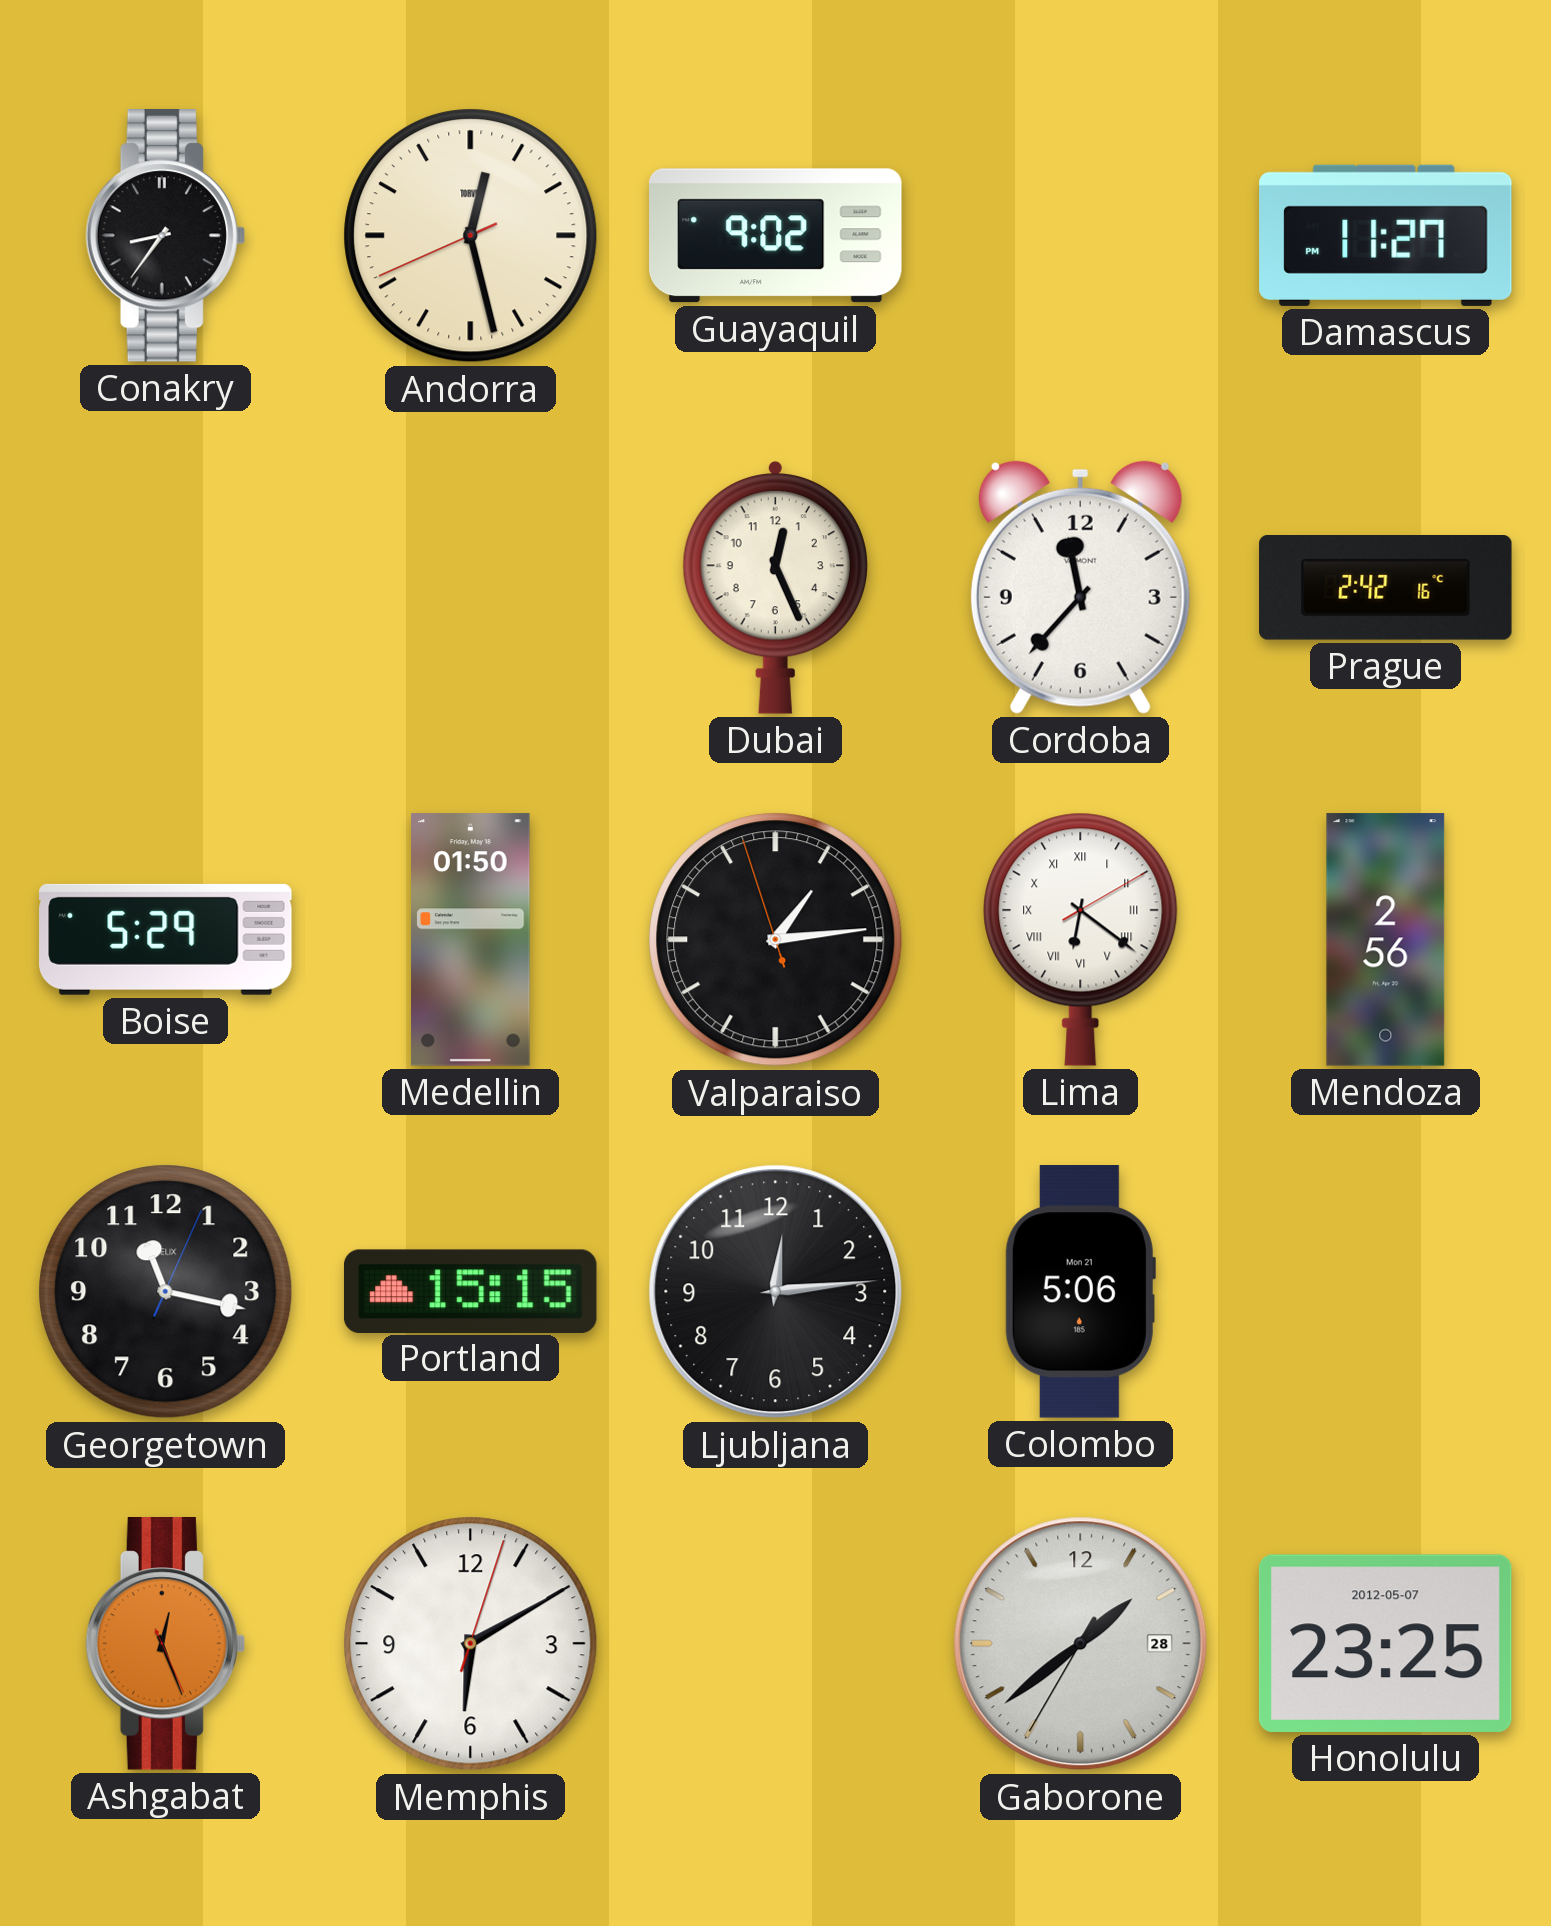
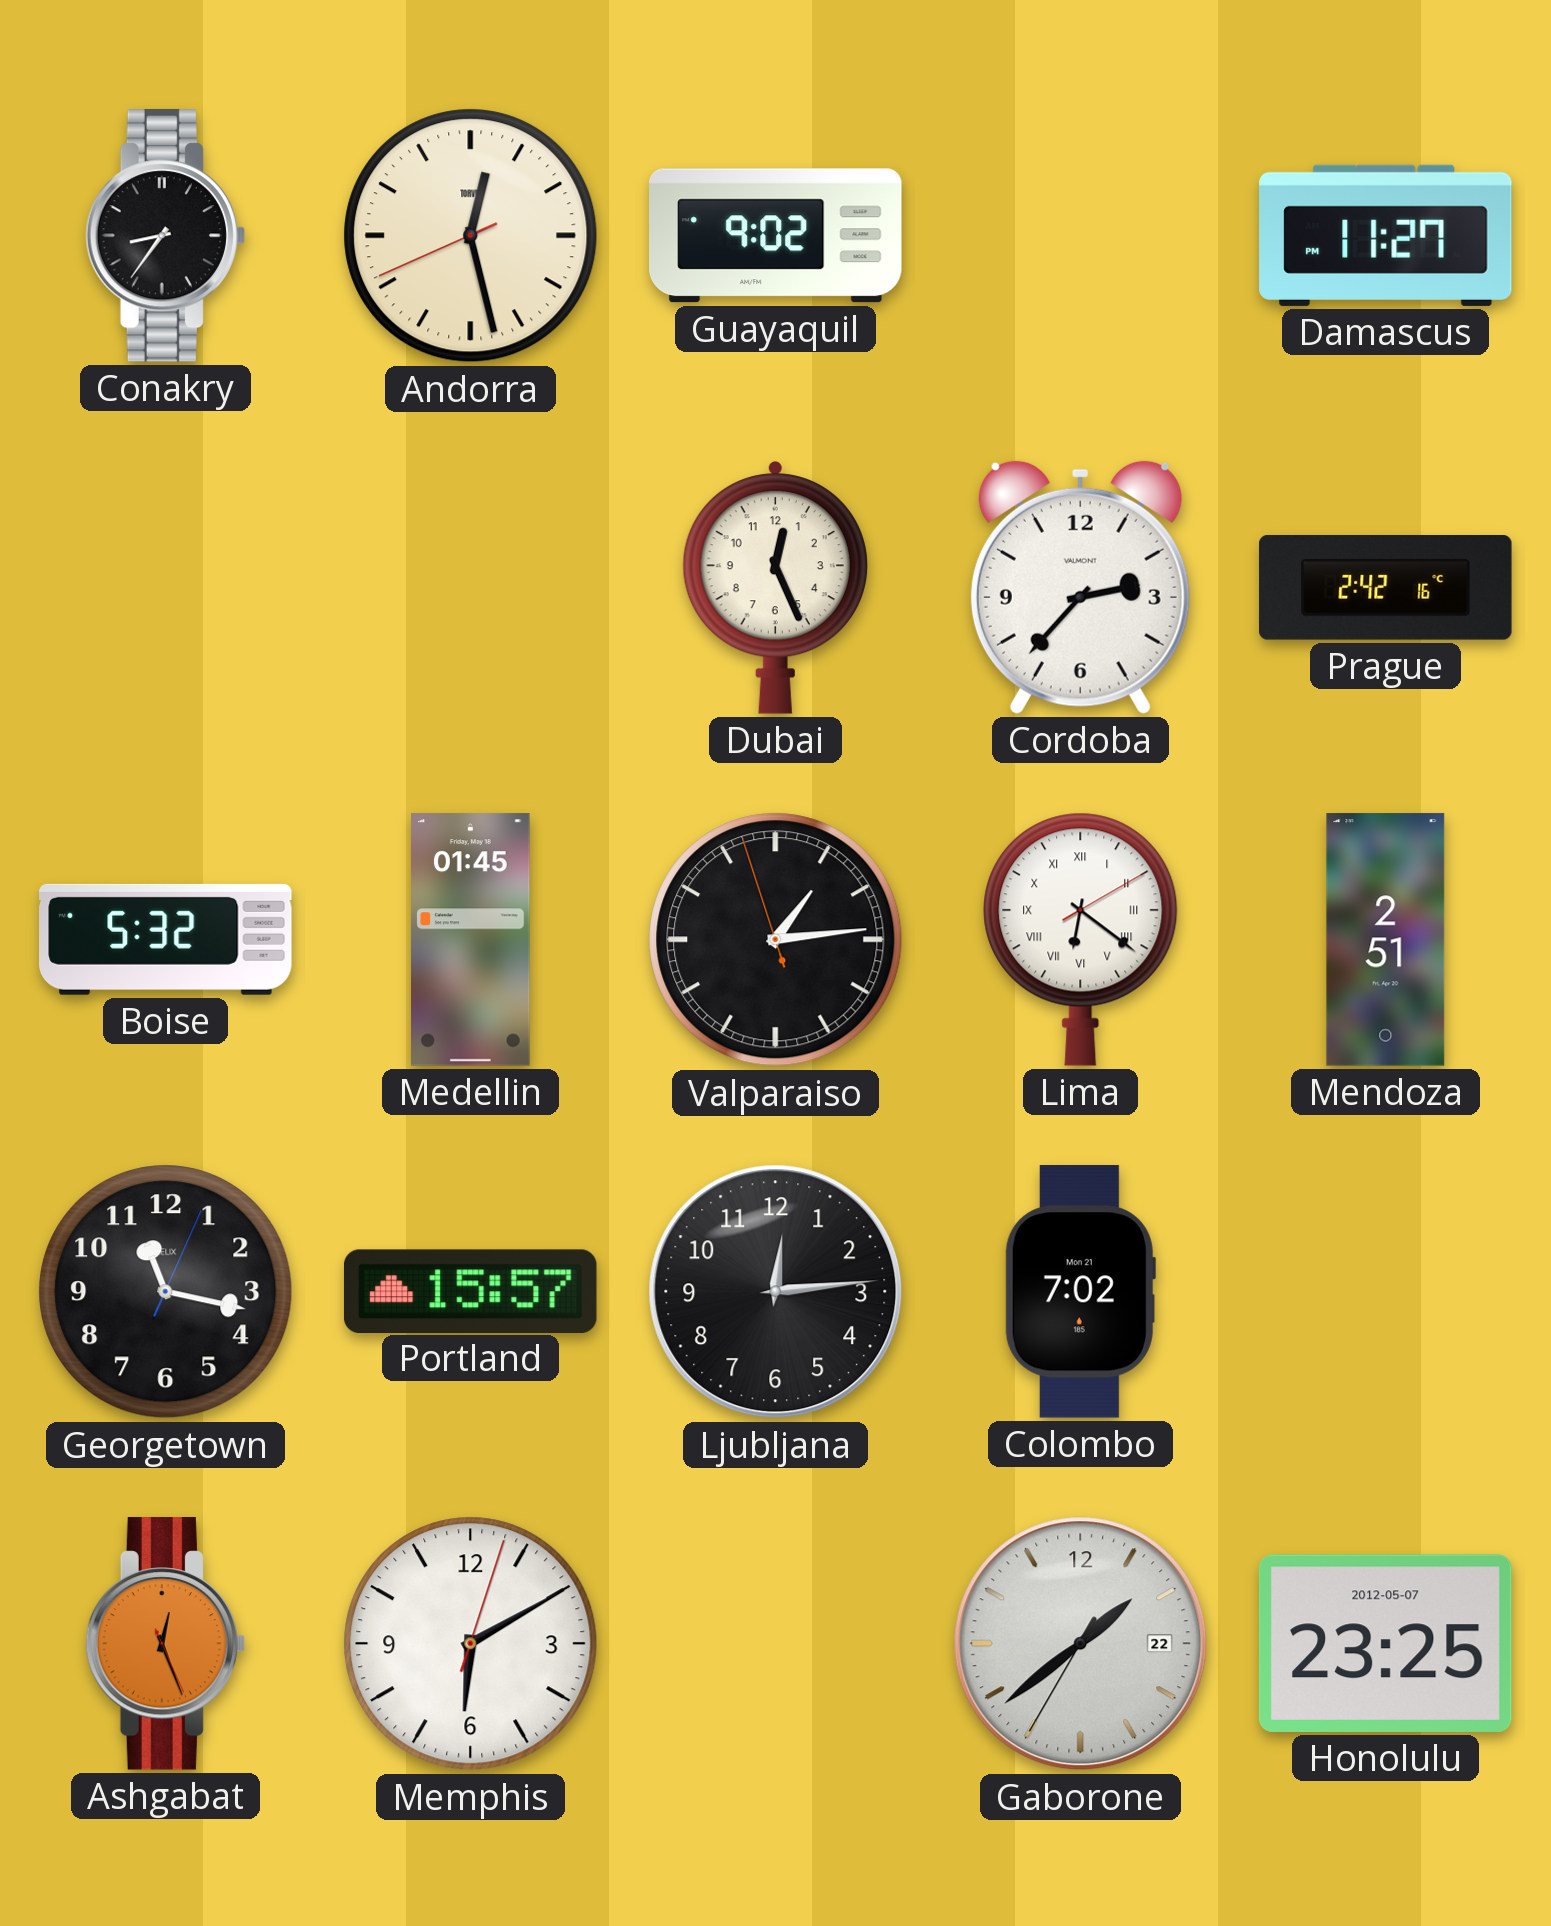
Cordoba: 11:37 -> 2:37
Boise: 5:29 -> 5:32
Medellin: 01:50 -> 01:45
Mendoza: 2:56 -> 2:51
Portland: 15:15 -> 15:57
Colombo: 5:06 -> 7:02
Gaborone date: 28 -> 22
